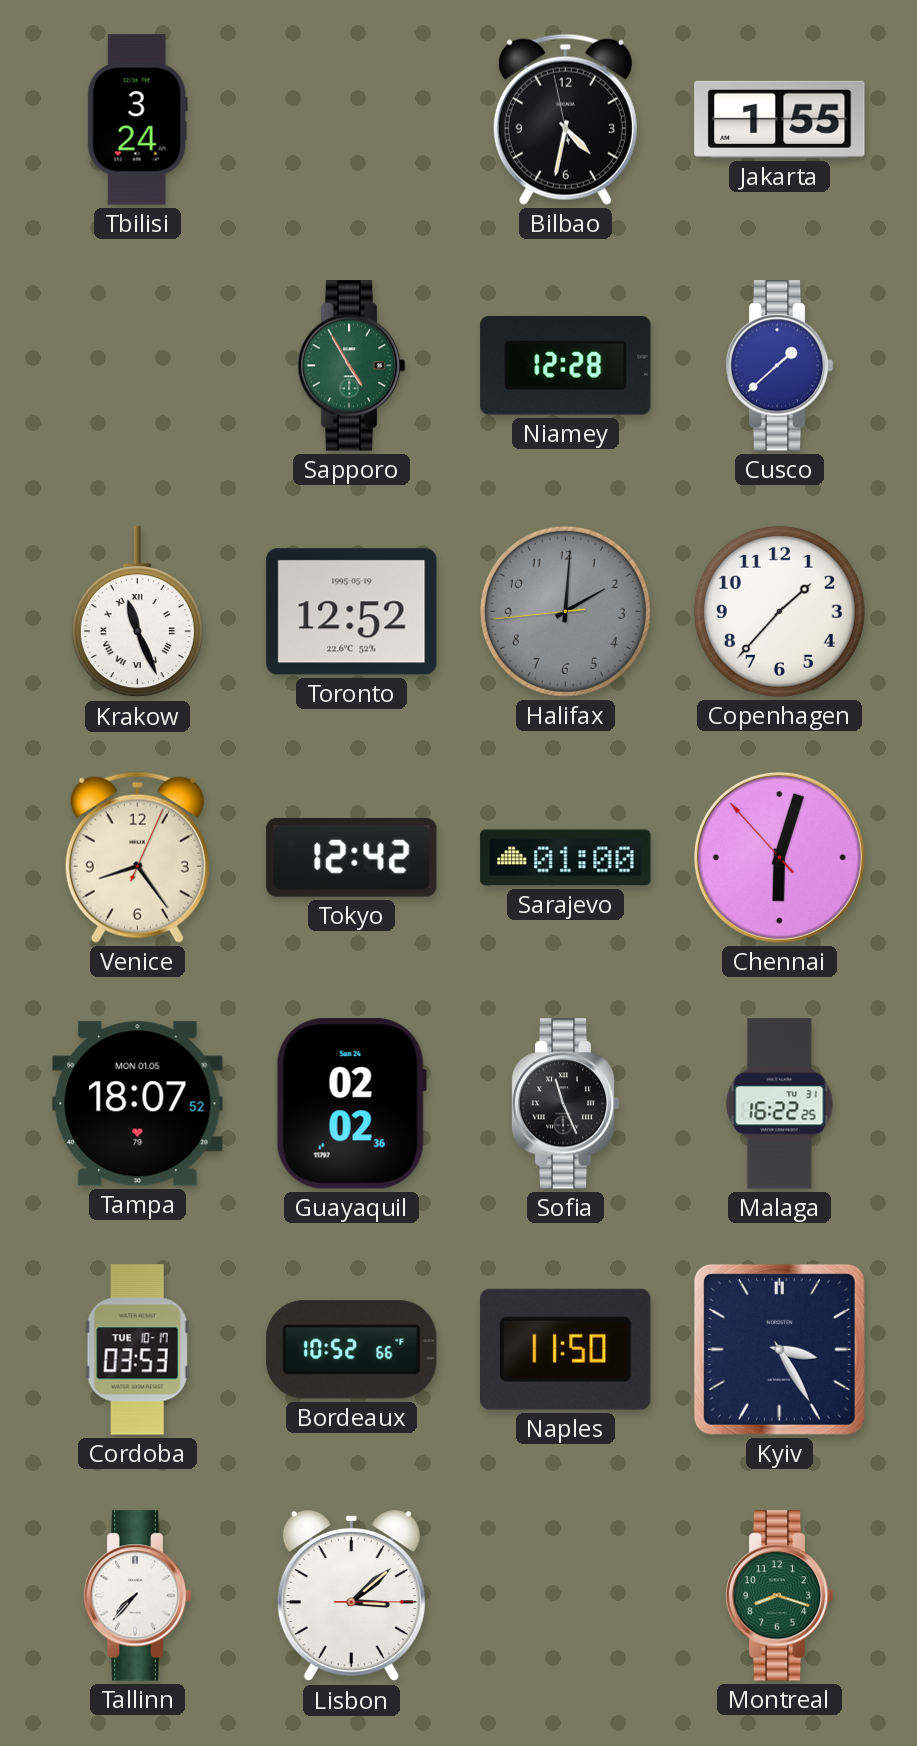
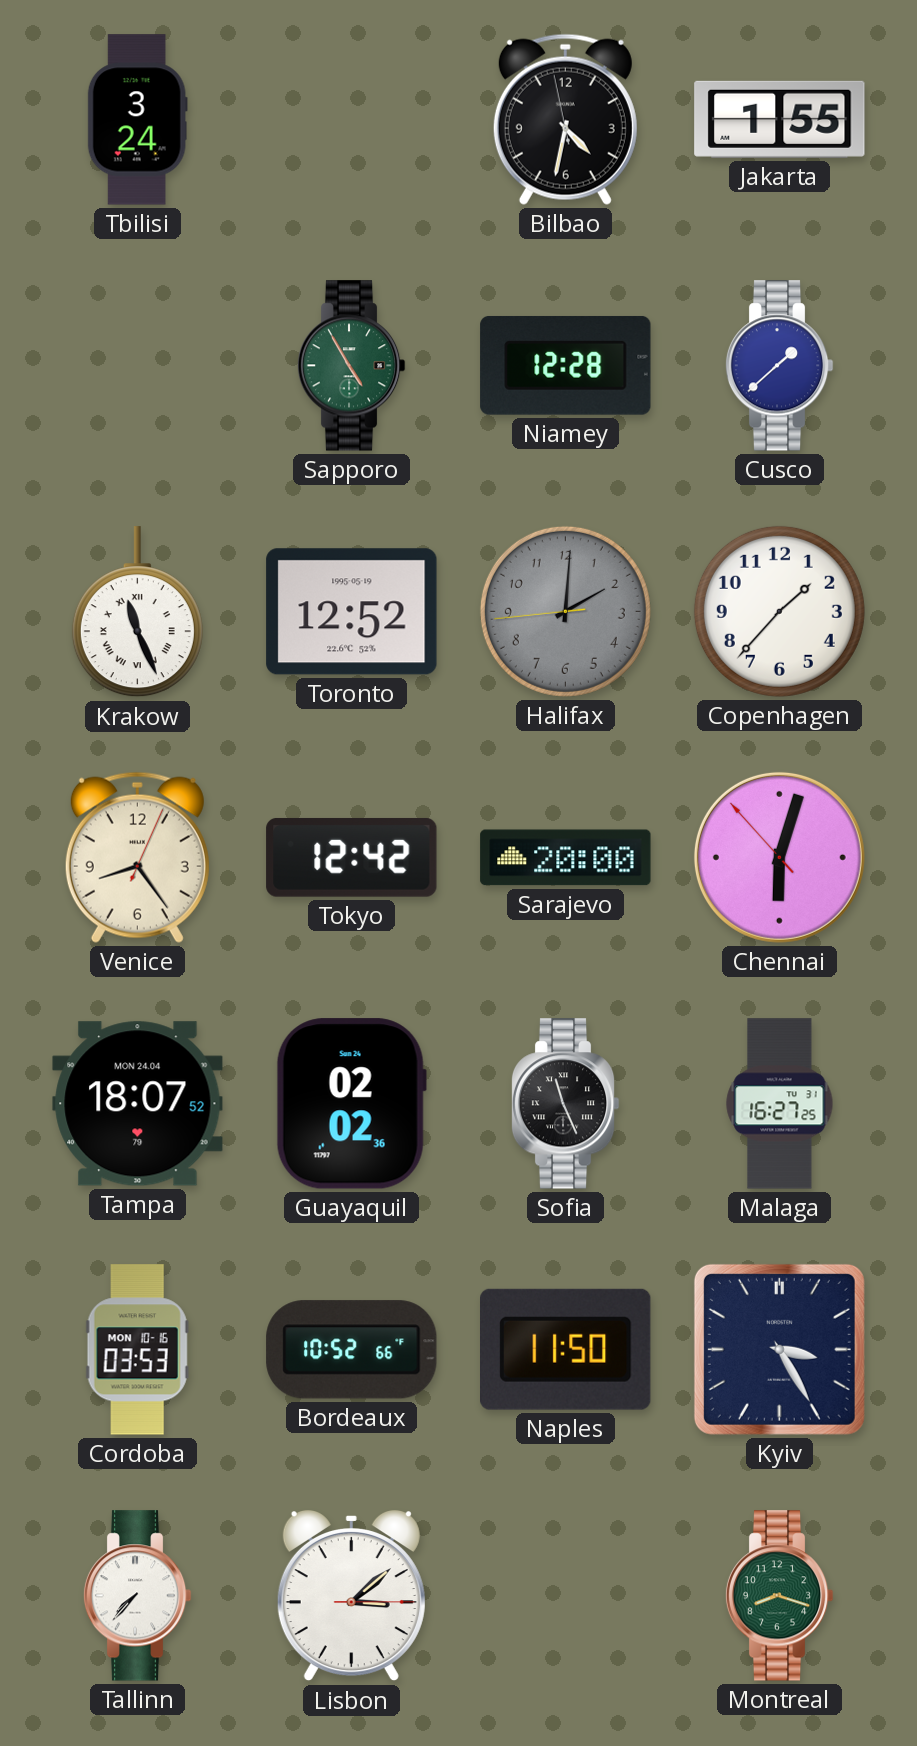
Sarajevo: 01:00 -> 20:00
Tampa date: MON 01.05 -> MON 24.04
Malaga: 16:22 -> 16:27
Cordoba date: TUE 10-17 -> MON 10-16
